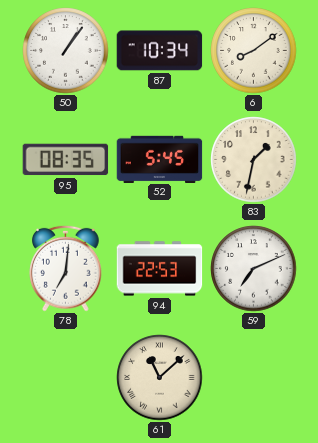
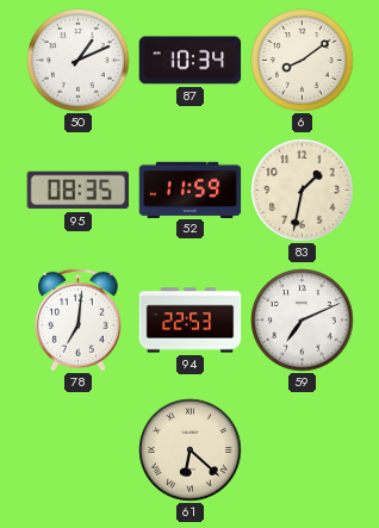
50: 1:06 -> 1:11
52: 5:45 -> 11:59
61: 11:08 -> 6:22
